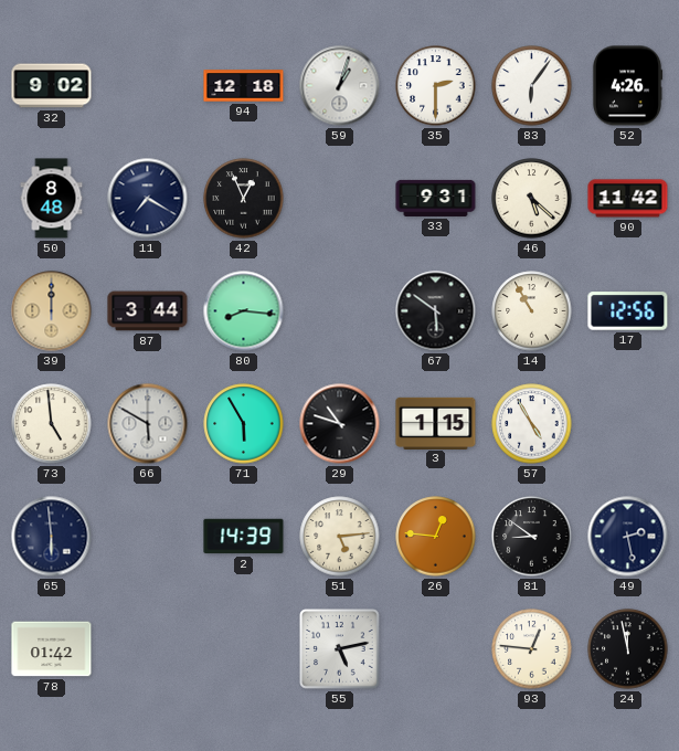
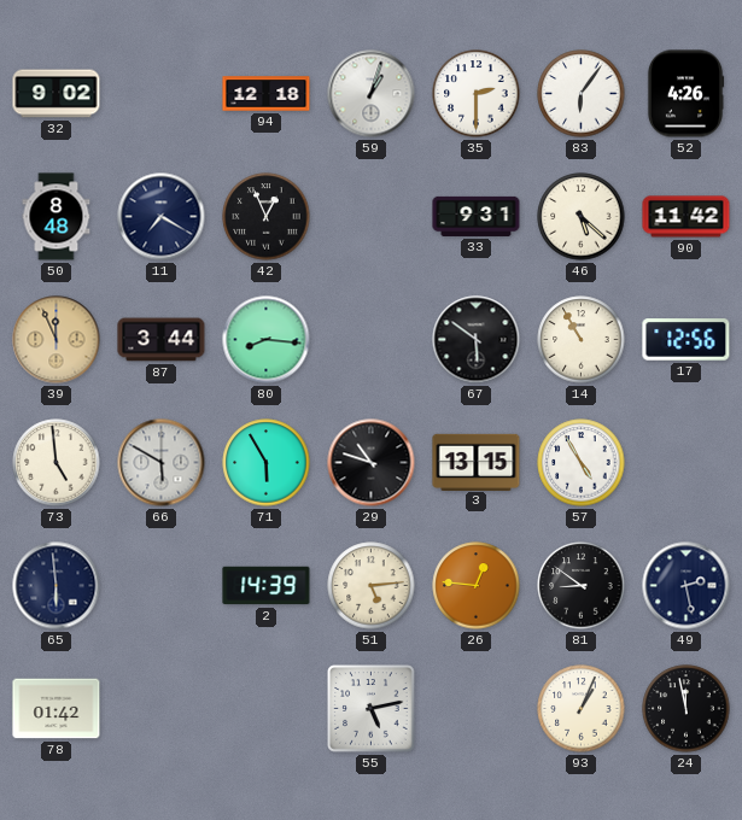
39: 12:00 -> 11:56
3: 1:15 -> 13:15
93: 12:46 -> 1:04
